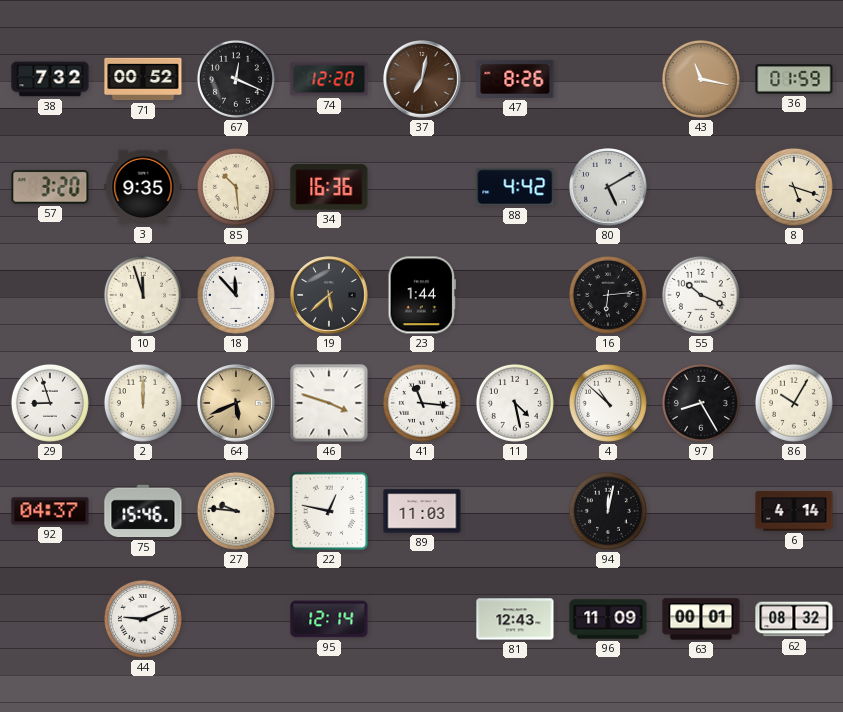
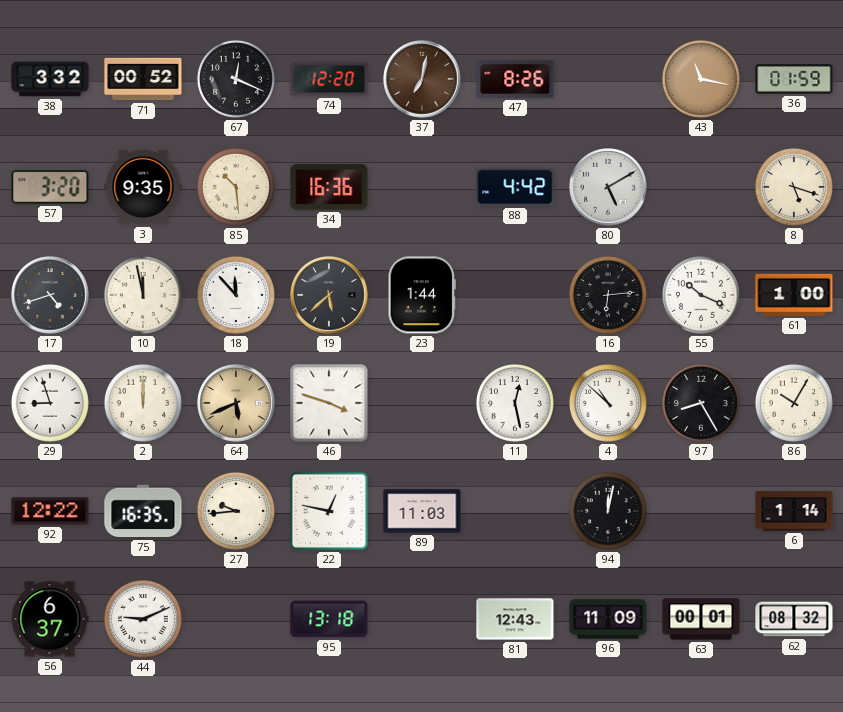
38: 7:32 -> 3:32
17: none -> 4:42
10: 11:57 -> 11:58
61: none -> 1:00
41: 11:16 -> none
11: 4:28 -> 12:28
92: 04:37 -> 12:22
75: 15:46 -> 16:35
27: 9:46 -> 9:44
6: 4:14 -> 1:14
56: none -> 6:37
95: 12:14 -> 13:18
